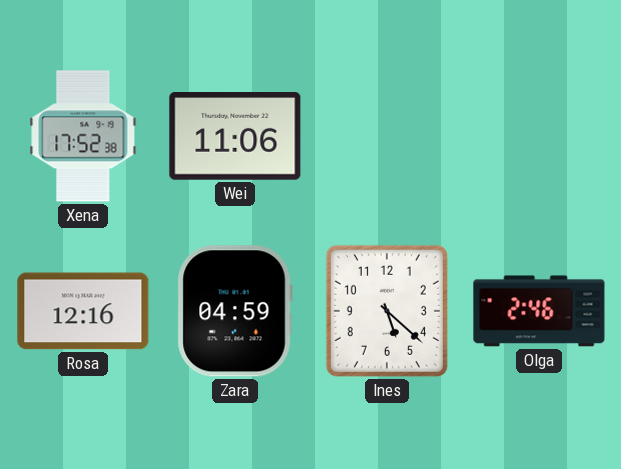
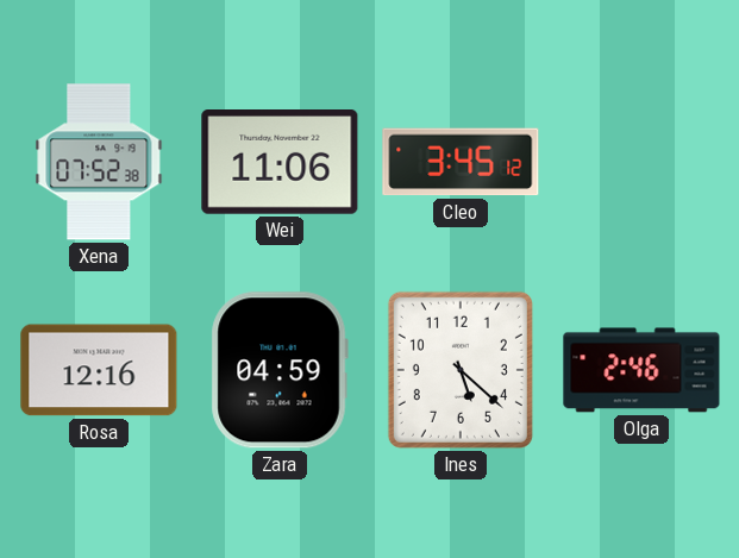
Xena: 17:52 -> 07:52
Cleo: none -> 3:45
